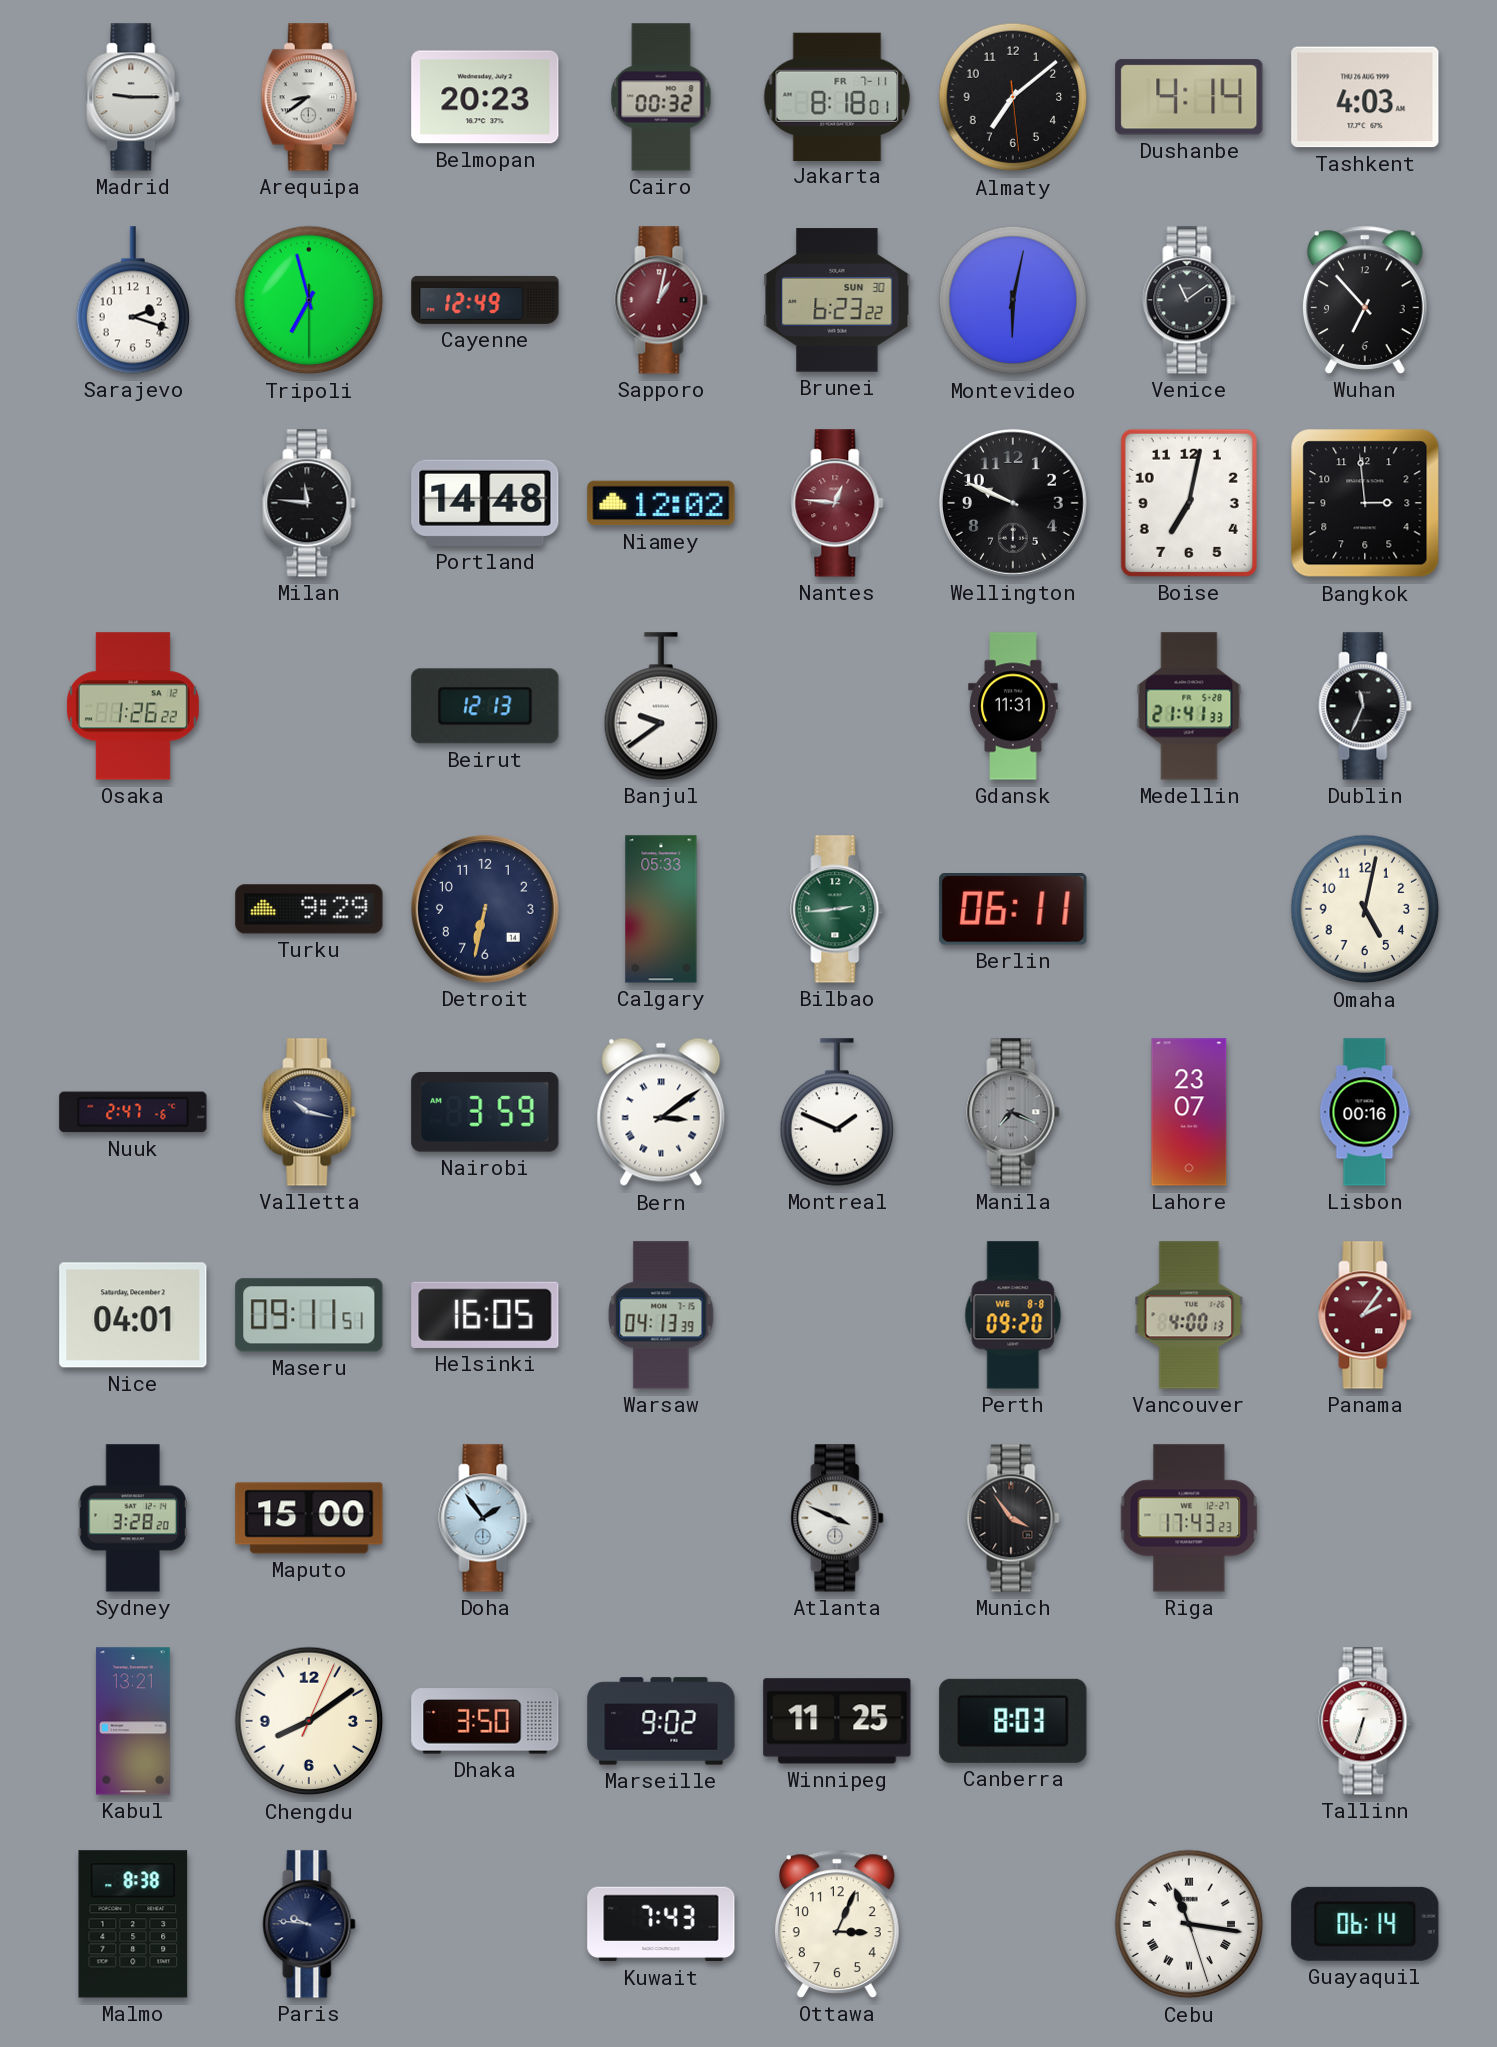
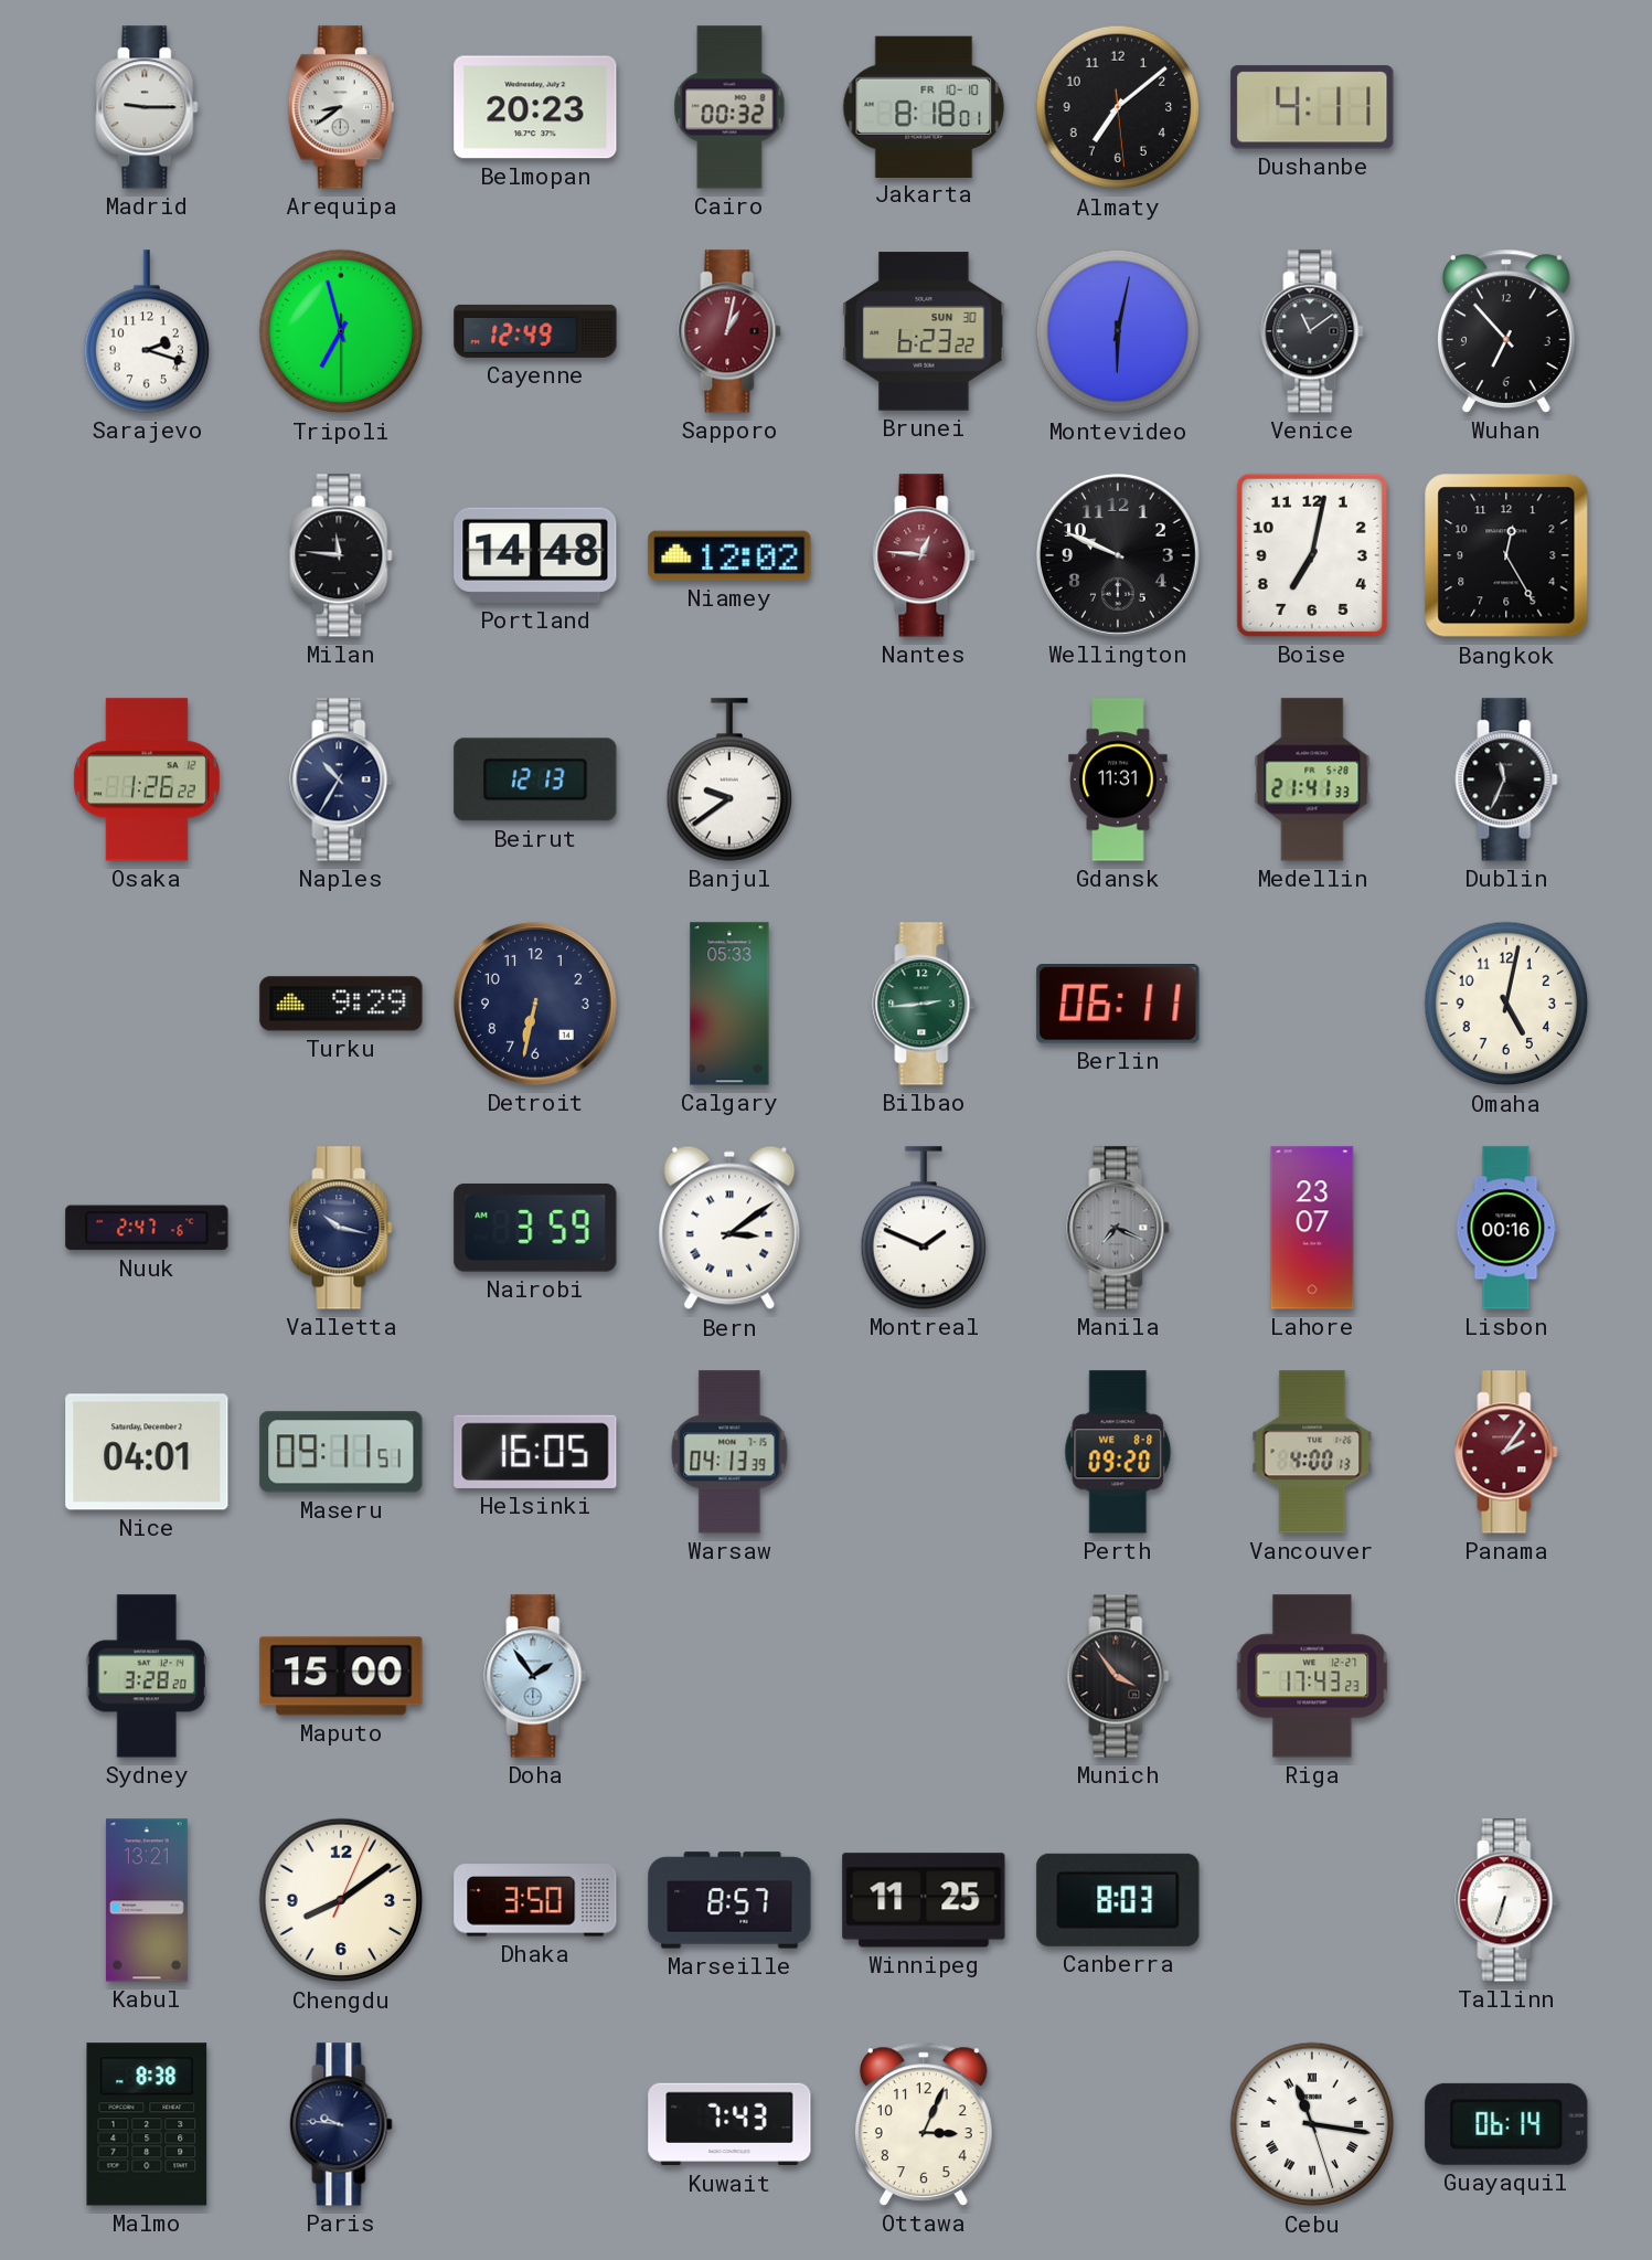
Jakarta date: FR 7-11 -> FR 10-10
Dushanbe: 4:14 -> 4:11
Tashkent: 4:03 -> none
Bangkok: 2:59 -> 12:25
Naples: none -> 10:35
Atlanta: 3:49 -> none
Marseille: 9:02 -> 8:57
